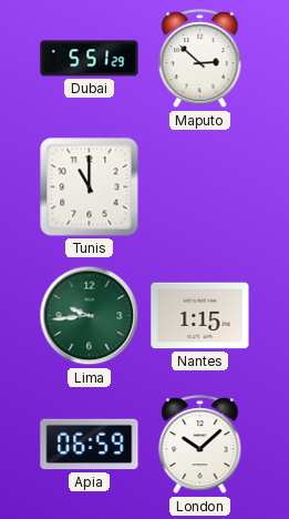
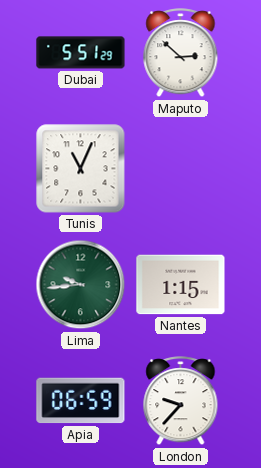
Tunis: 11:00 -> 11:04
London: 10:08 -> 9:37
